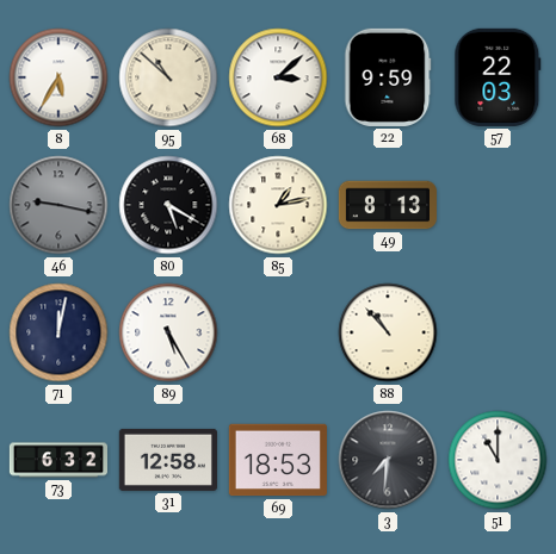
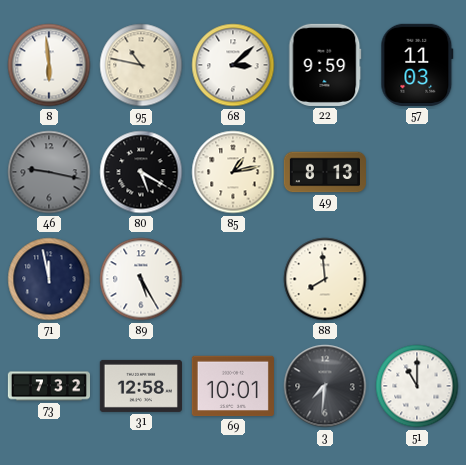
8: 5:35 -> 5:59
95: 10:52 -> 10:47
57: 22:03 -> 11:03
71: 12:02 -> 11:58
88: 10:53 -> 7:59
73: 6:32 -> 7:32
69: 18:53 -> 10:01
